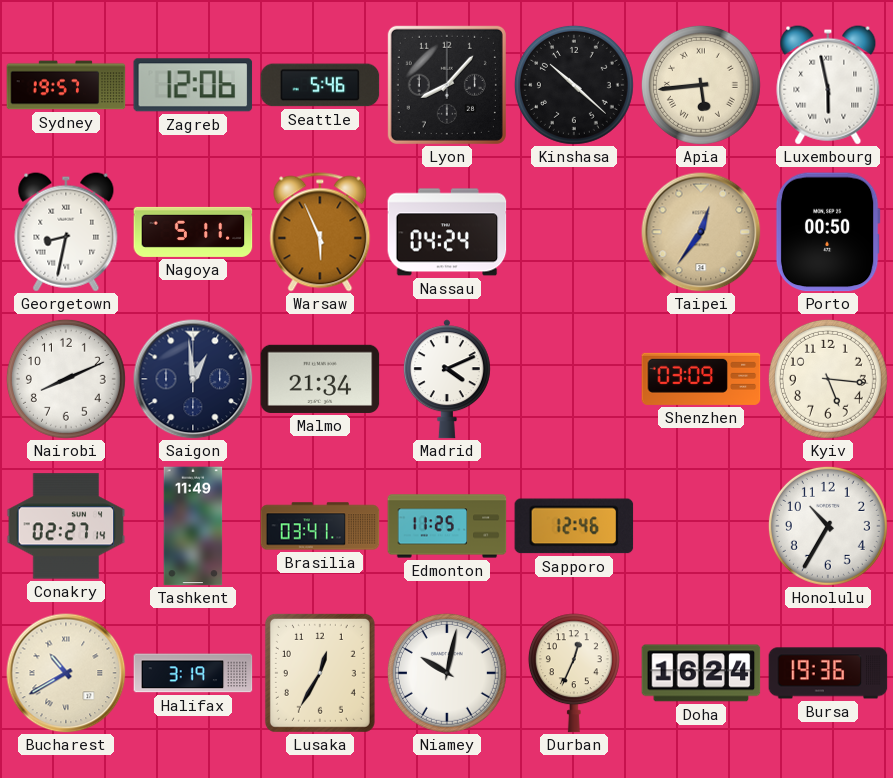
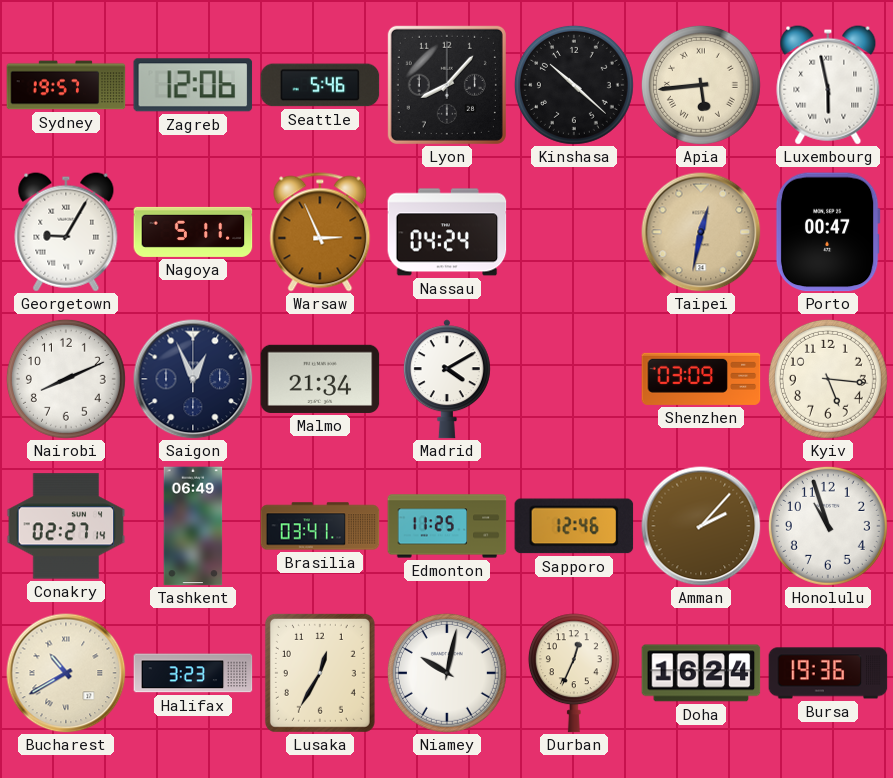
Georgetown: 8:32 -> 9:05
Warsaw: 5:56 -> 2:56
Taipei: 12:36 -> 12:32
Porto: 00:50 -> 00:47
Saigon: 12:59 -> 12:56
Madrid: 4:11 -> 4:10
Tashkent: 11:49 -> 06:49
Amman: none -> 2:07
Honolulu: 10:35 -> 10:57
Halifax: 3:19 -> 3:23
